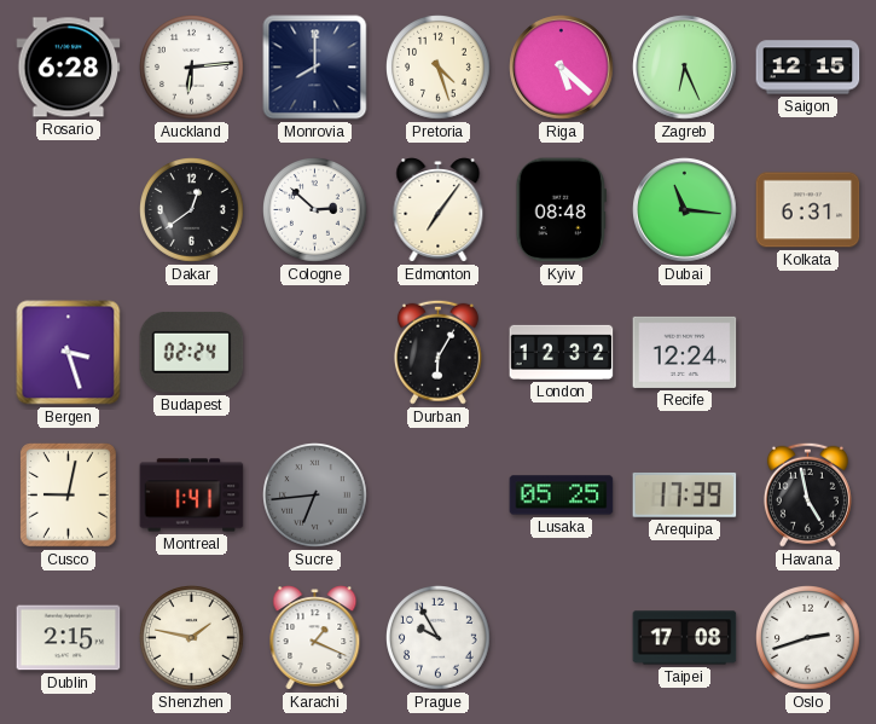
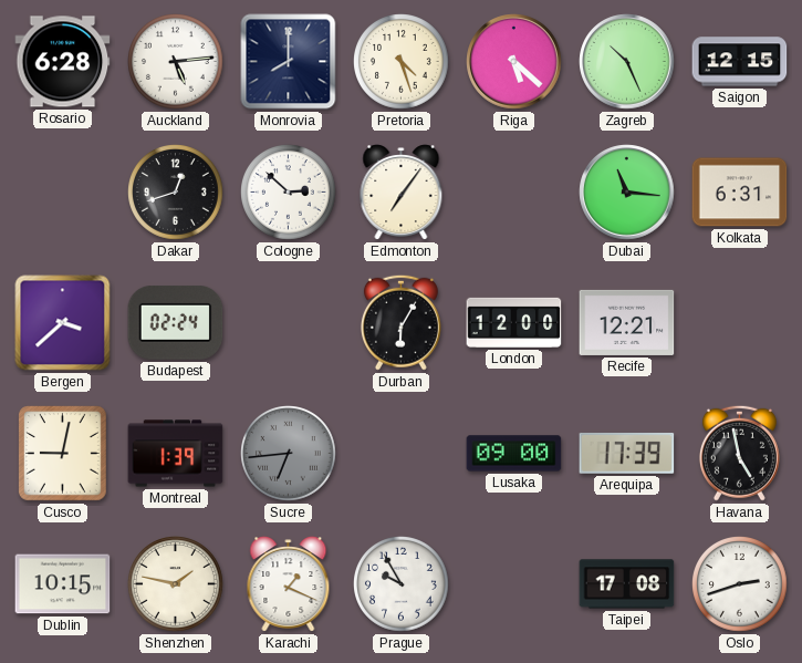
Auckland: 6:14 -> 5:14
Zagreb: 6:26 -> 10:26
Dakar: 12:39 -> 12:42
Kyiv: 08:48 -> none
Bergen: 3:27 -> 3:38
London: 12:32 -> 12:00
Recife: 12:24 -> 12:21
Montreal: 1:41 -> 1:39
Lusaka: 05:25 -> 09:00
Dublin: 2:15 -> 10:15
